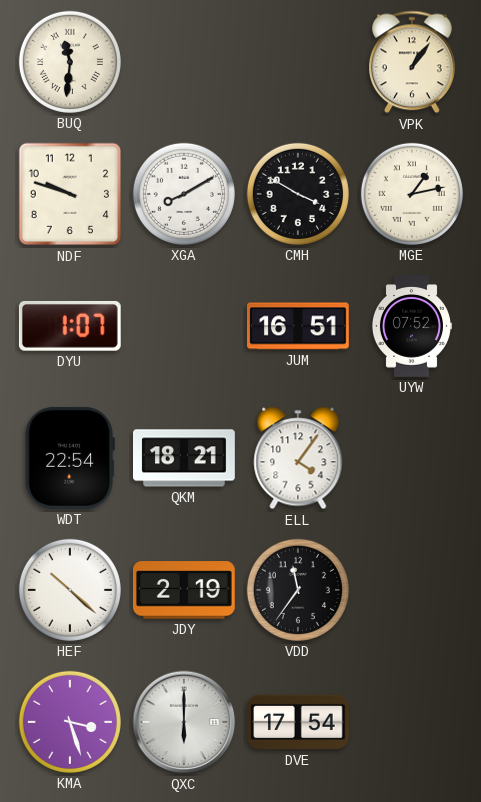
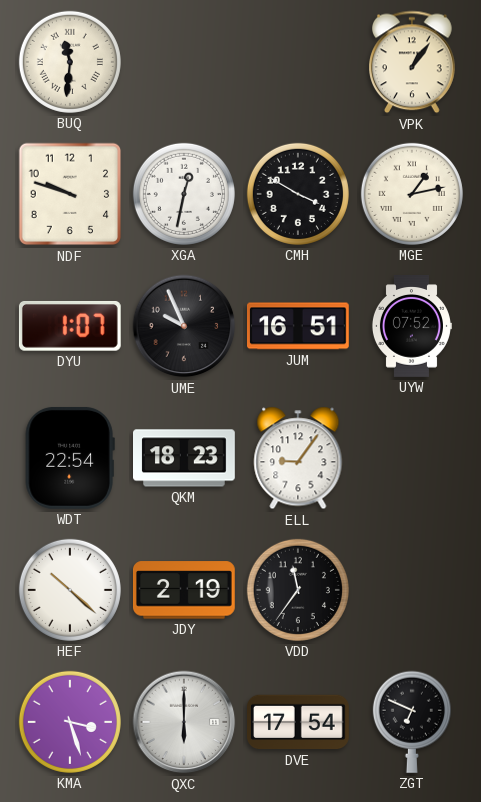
XGA: 8:10 -> 12:32
UME: none -> 9:56
QKM: 18:21 -> 18:23
ELL: 4:06 -> 9:06
ZGT: none -> 6:49
